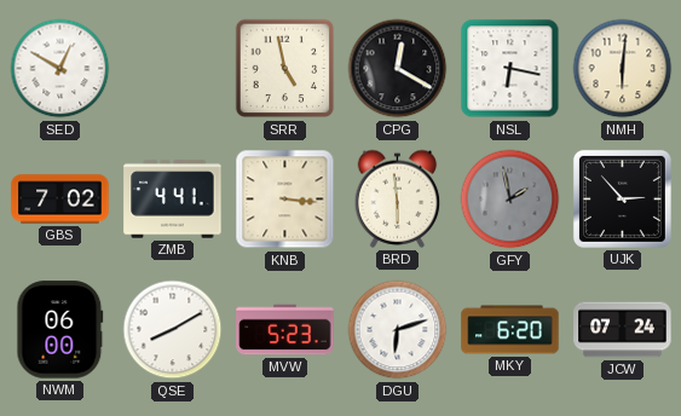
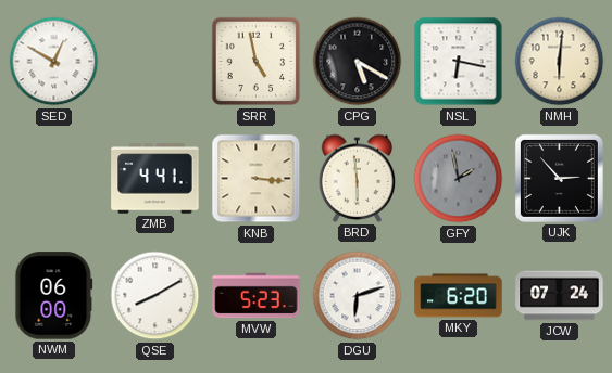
CPG: 12:20 -> 5:20
GBS: 7:02 -> none
